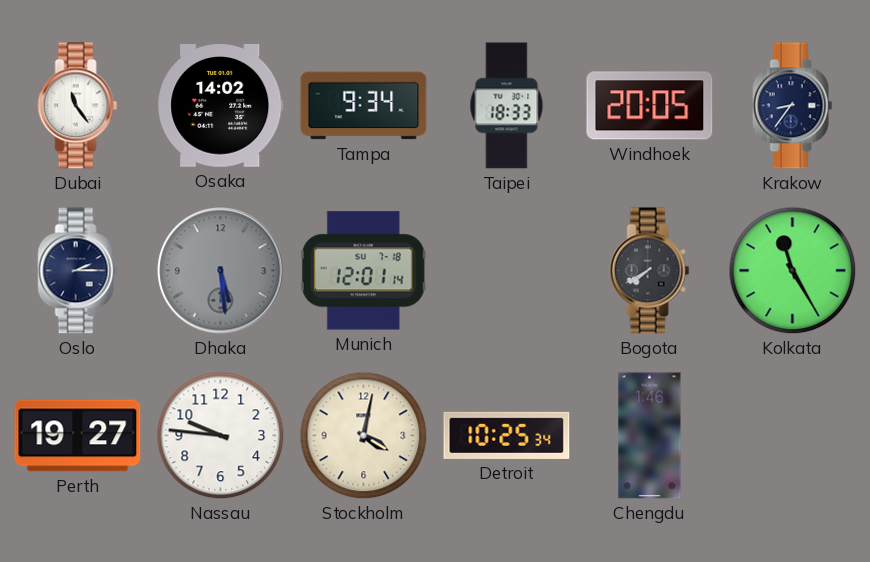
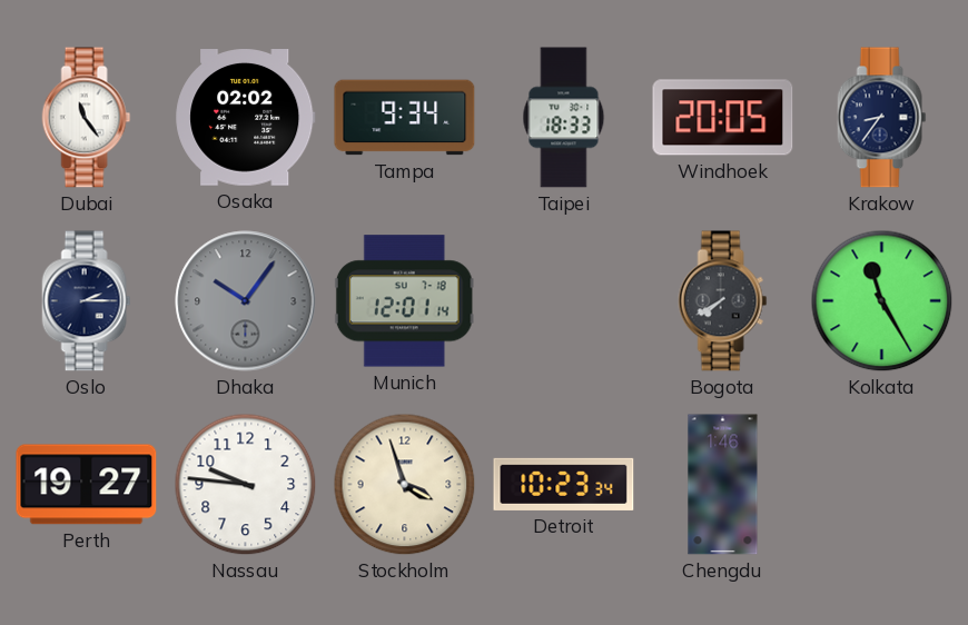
Osaka: 14:02 -> 02:02
Dhaka: 5:29 -> 10:06
Stockholm: 4:02 -> 3:57
Detroit: 10:25 -> 10:23
